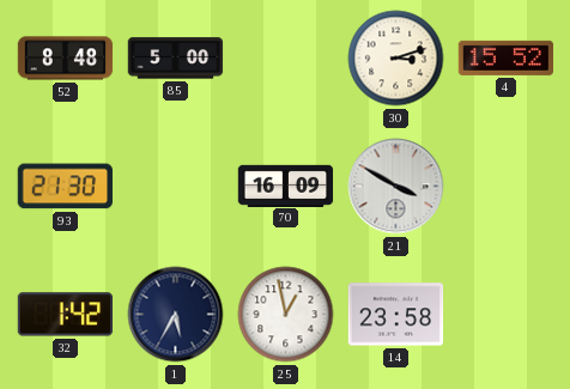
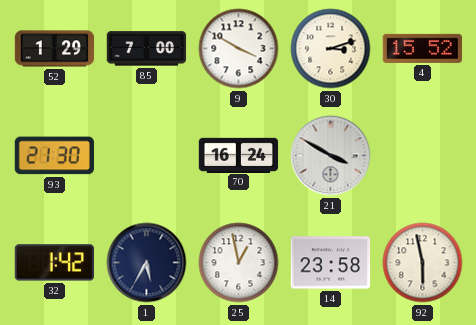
52: 8:48 -> 1:29
85: 5:00 -> 7:00
9: none -> 3:50
70: 16:09 -> 16:24
92: none -> 5:58
